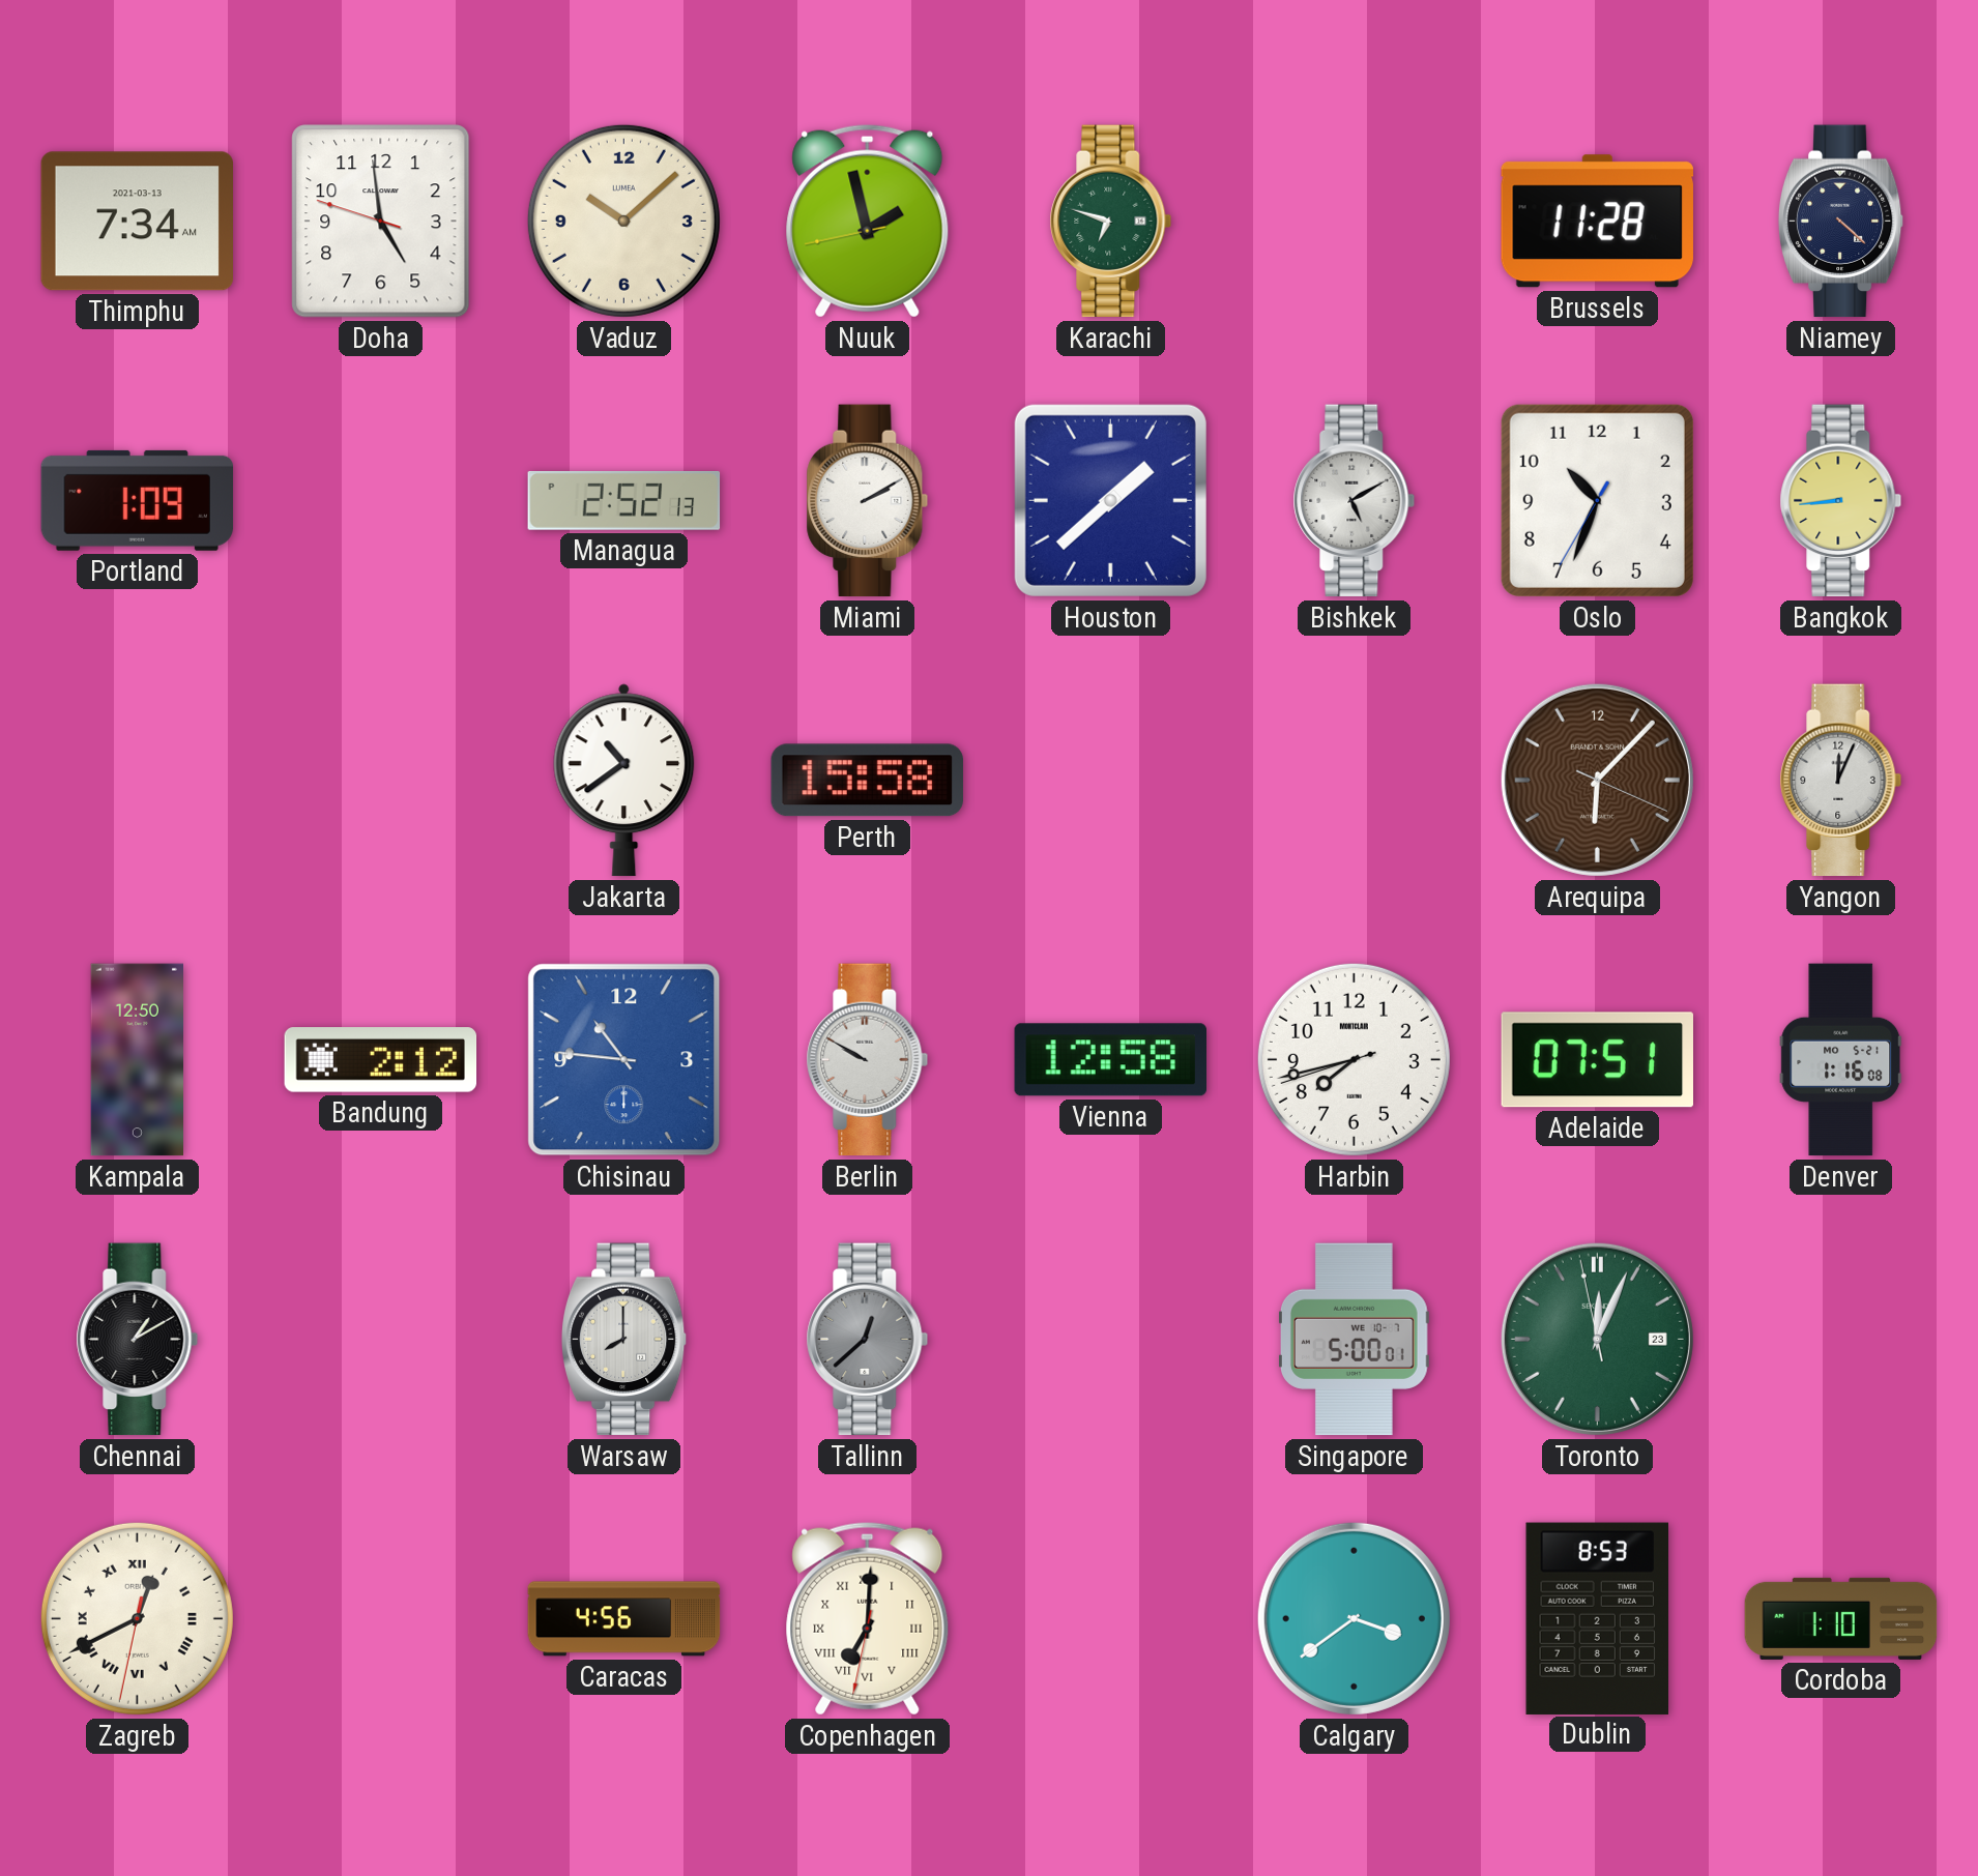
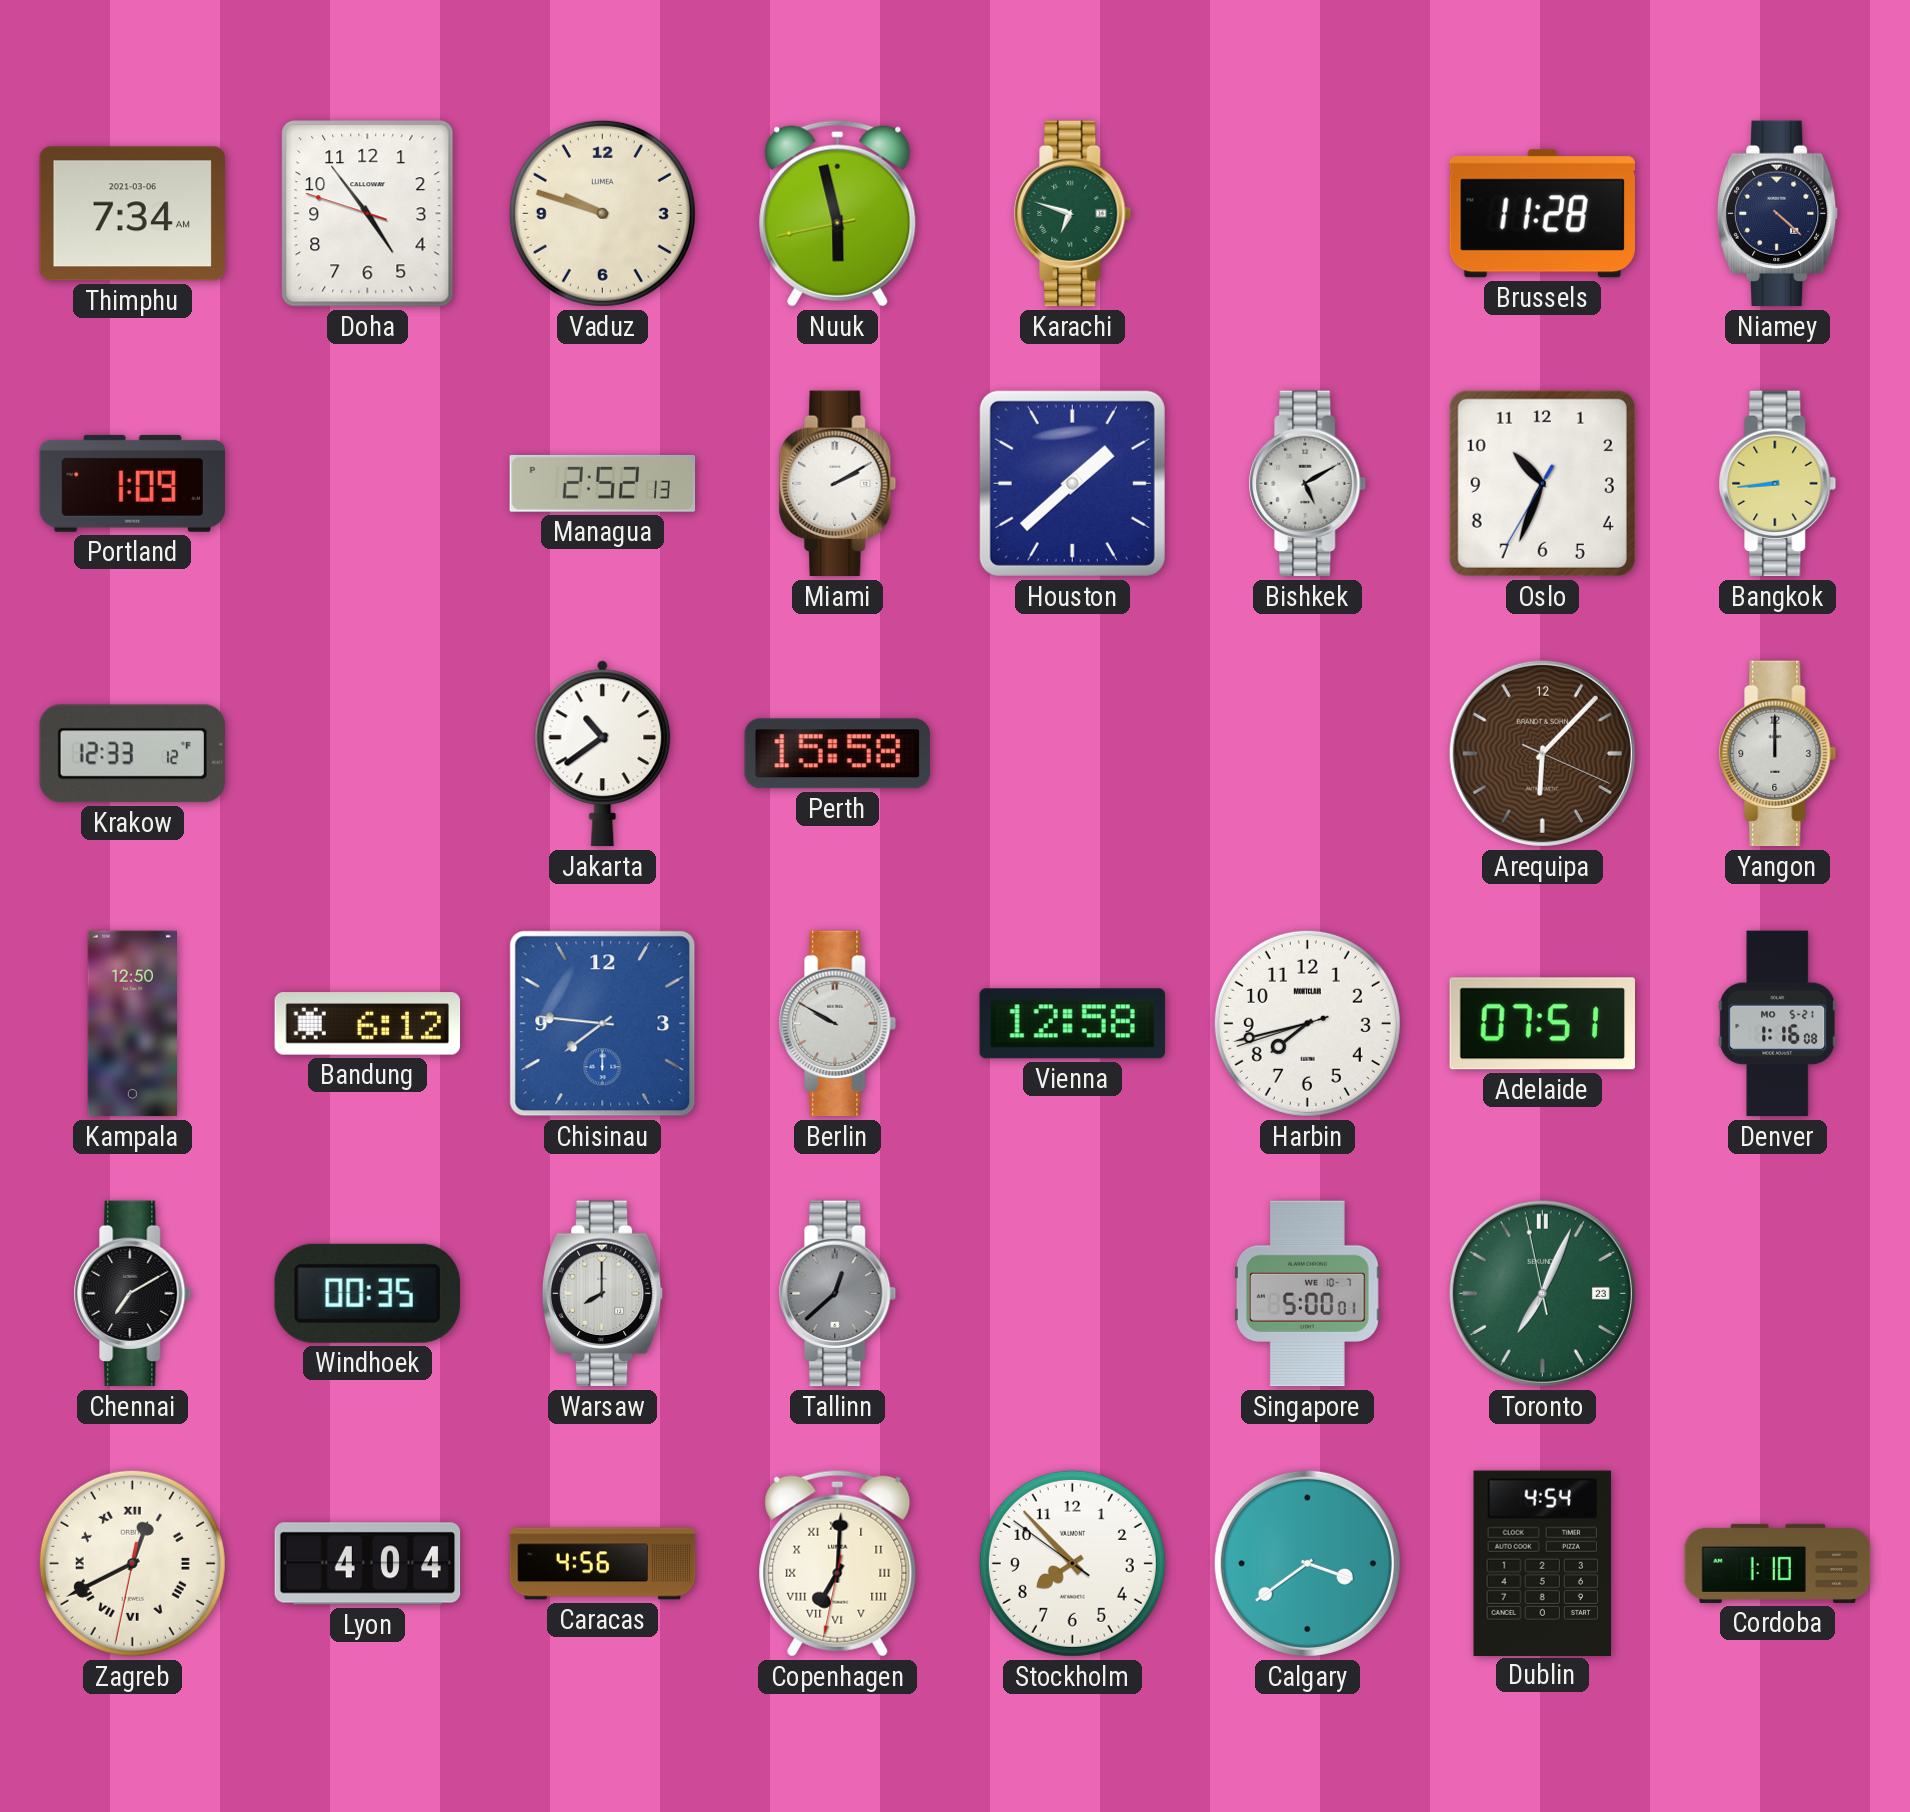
Thimphu date: 2021-03-13 -> 2021-03-06
Doha: 4:58 -> 4:53
Vaduz: 10:08 -> 9:48
Nuuk: 1:57 -> 5:57
Krakow: none -> 12:33
Yangon: 12:04 -> 12:00
Bandung: 2:12 -> 6:12
Chisinau: 10:46 -> 7:46
Chennai: 1:10 -> 7:10
Windhoek: none -> 00:35
Toronto: 12:03 -> 7:03
Lyon: none -> 4:04
Stockholm: none -> 7:52
Dublin: 8:53 -> 4:54
